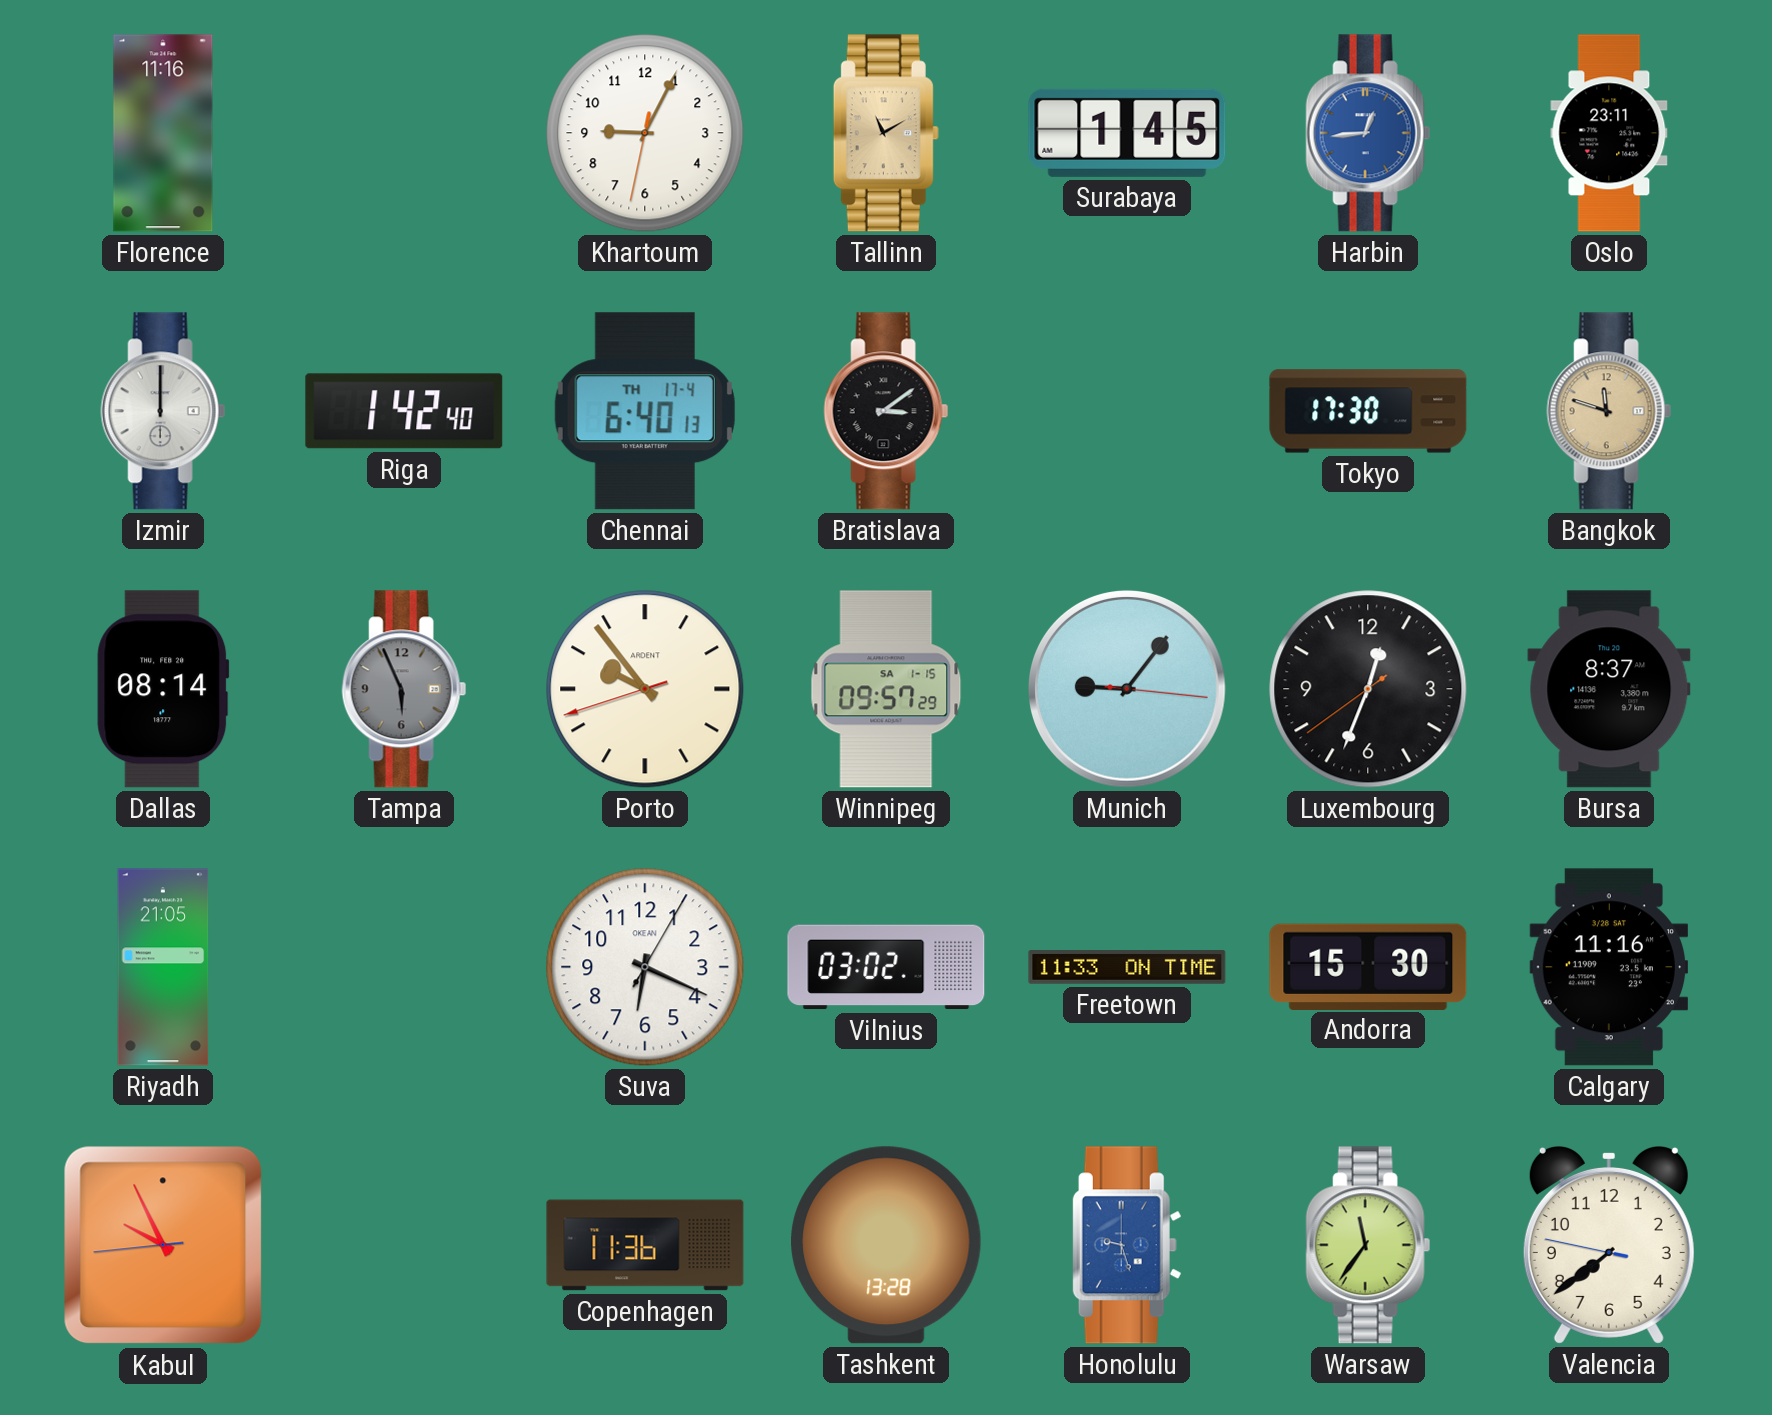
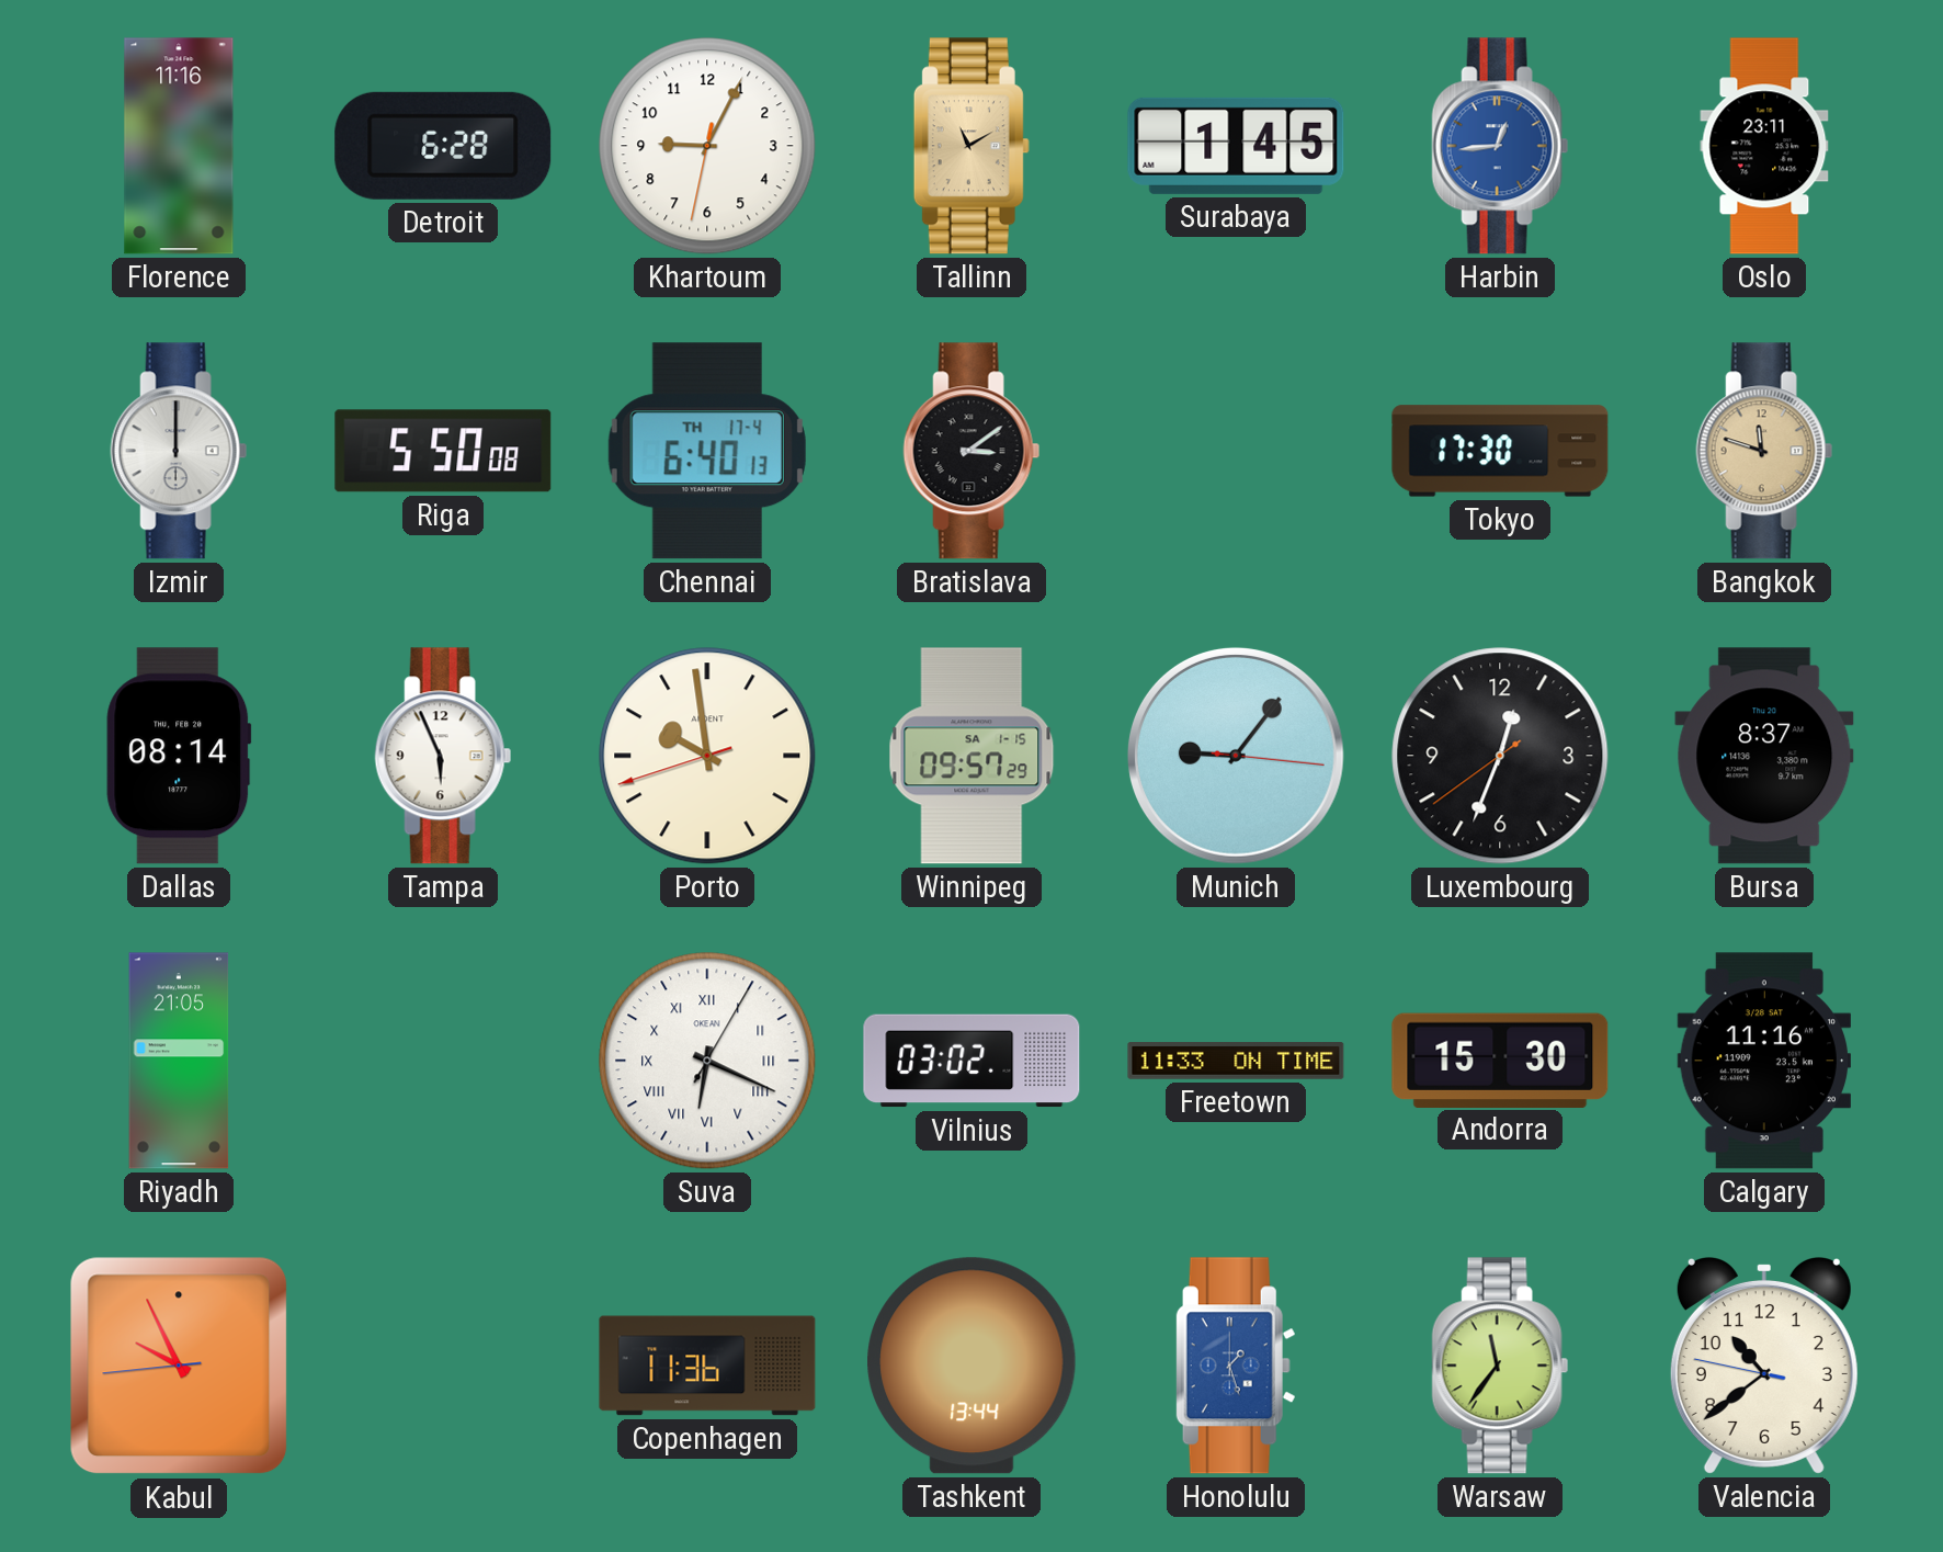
Detroit: none -> 6:28
Riga: 1:42 -> 5:50
Tampa dial: grey -> white
Porto: 9:53 -> 9:58
Suva numerals: Arabic -> Roman
Tashkent: 13:28 -> 13:44
Honolulu: 9:27 -> 1:27
Valencia: 7:38 -> 10:38
